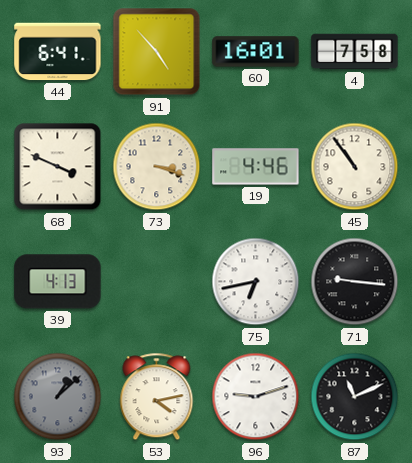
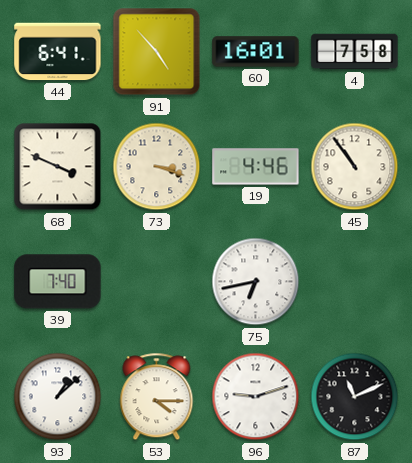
39: 4:13 -> 7:40
71: 9:16 -> none
93 dial: grey -> white
53: 4:13 -> 4:15
